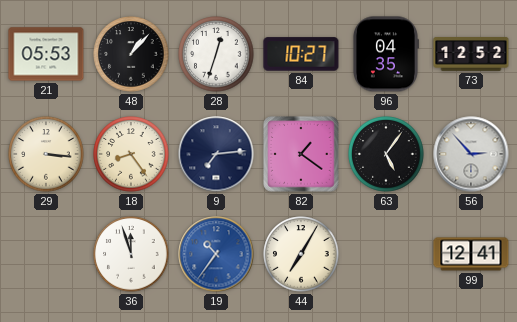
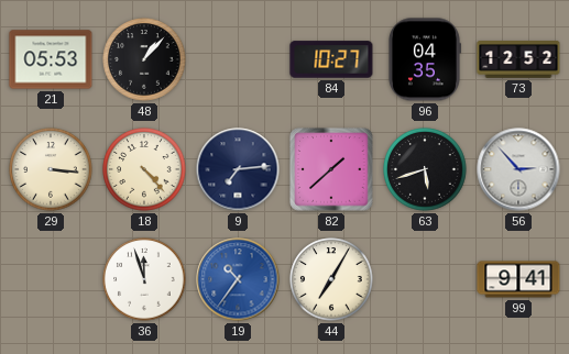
28: 12:33 -> none
18: 8:24 -> 4:23
82: 1:21 -> 1:38
63: 5:06 -> 5:42
99: 12:41 -> 9:41
